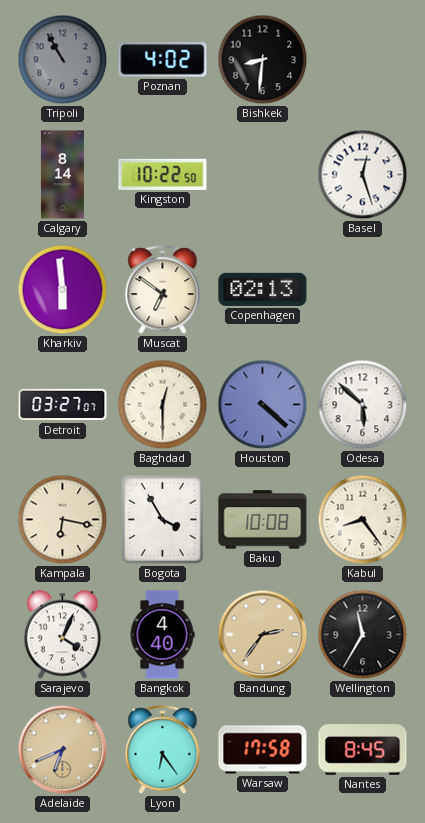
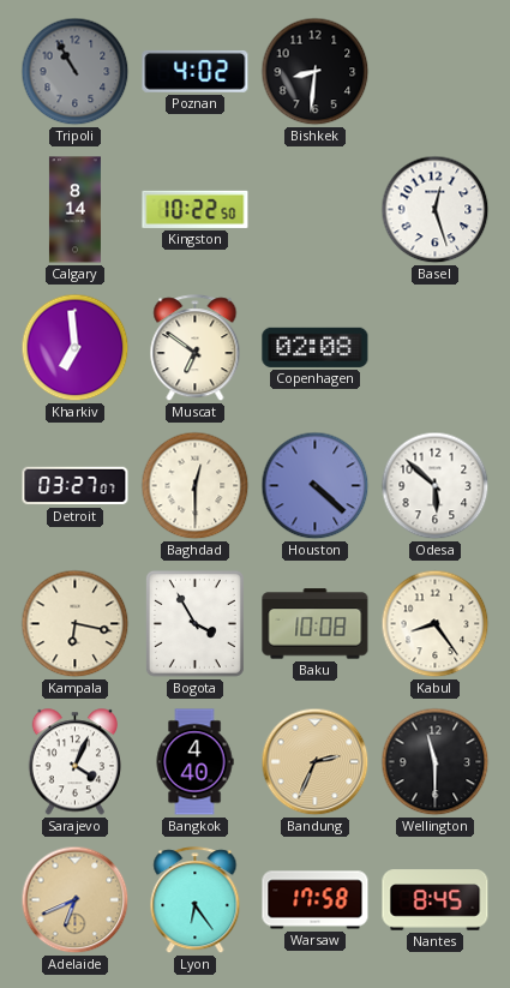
Kharkiv: 5:59 -> 6:59
Copenhagen: 02:13 -> 02:08
Bandung: 2:36 -> 2:34
Wellington: 11:35 -> 11:30
